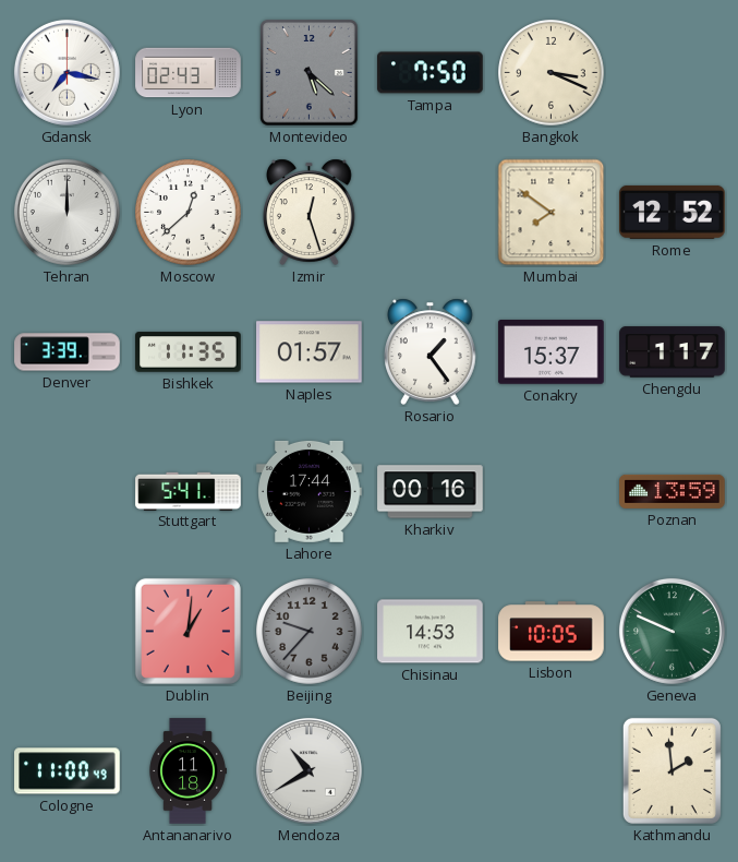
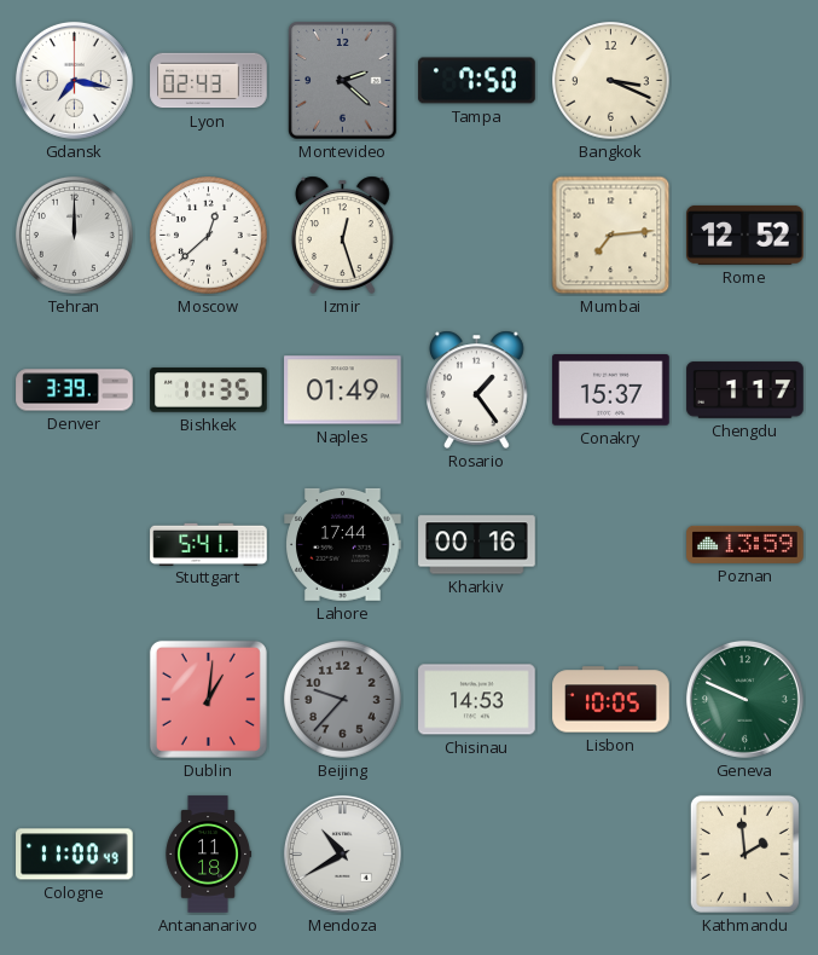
Montevideo: 5:22 -> 2:22
Mumbai: 7:51 -> 7:14
Naples: 01:57 -> 01:49
